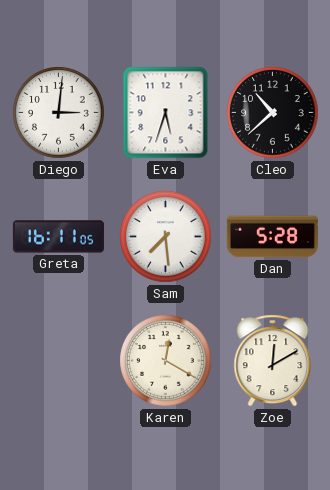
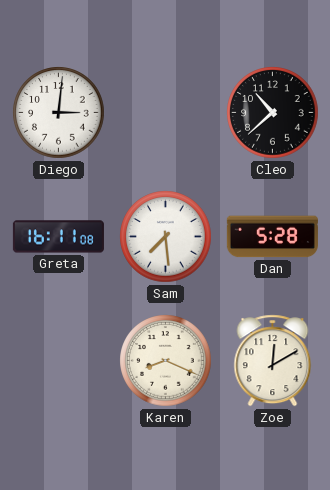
Eva: 5:33 -> none
Greta: 16:11:05 -> 16:11:08
Karen: 12:20 -> 8:19
